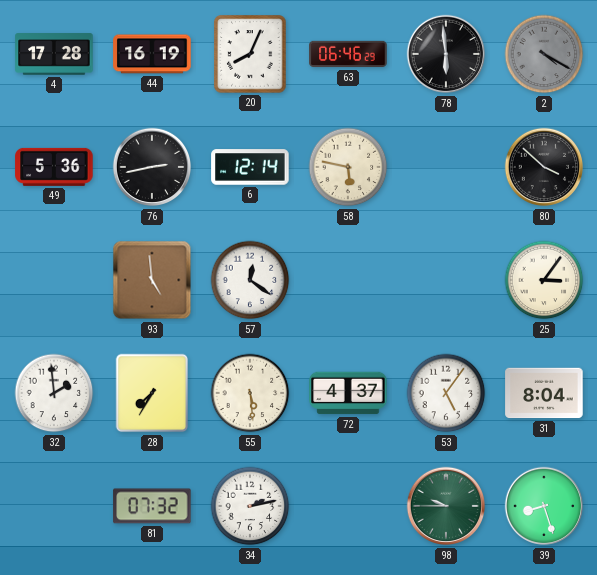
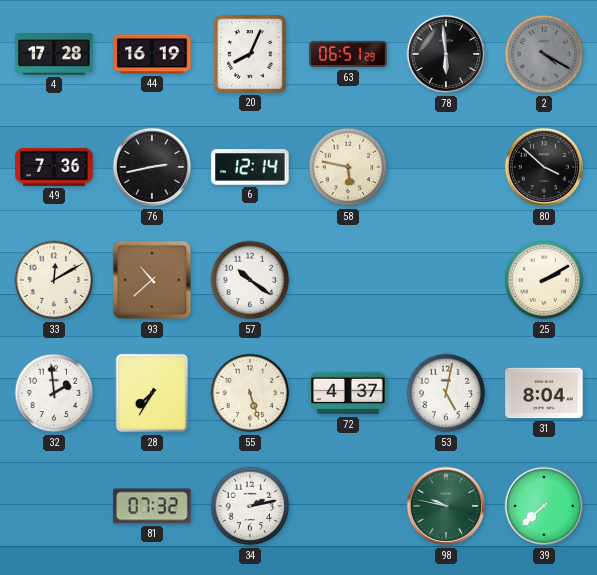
63: 06:46 -> 06:51
49: 5:36 -> 7:36
33: none -> 12:10
93: 4:59 -> 10:38
57: 12:21 -> 10:21
25: 3:06 -> 2:10
55: 5:29 -> 5:27
53: 5:06 -> 5:02
98: 9:45 -> 9:47
39: 8:27 -> 7:38
